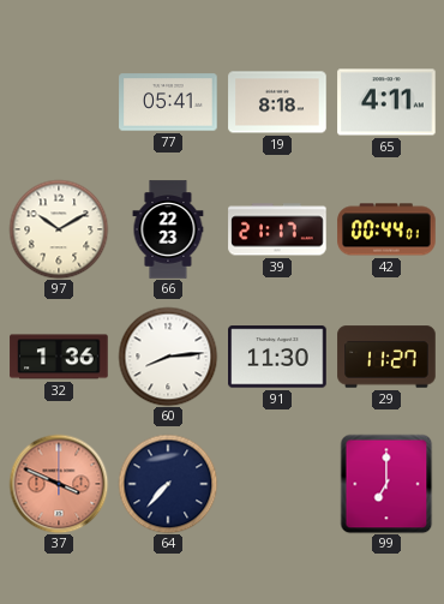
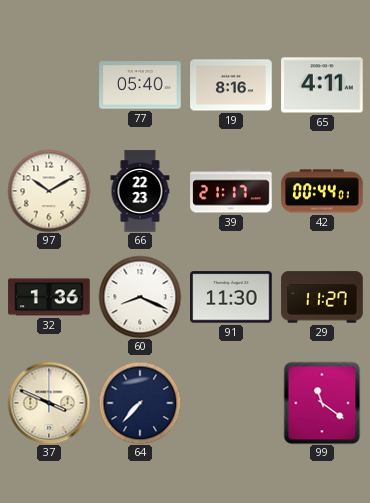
77: 05:41 -> 05:40
19: 8:18 -> 8:16
60: 8:14 -> 8:19
37 dial: salmon -> cream
99: 7:00 -> 11:21
